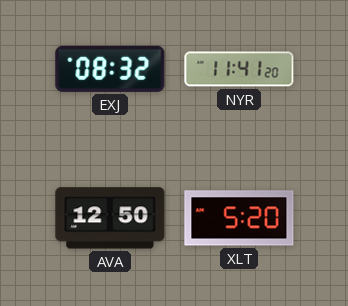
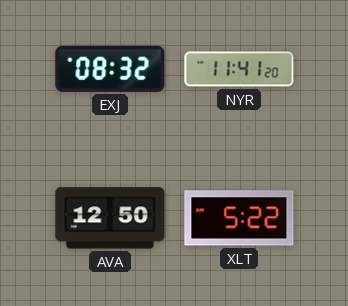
XLT: 5:20 -> 5:22
